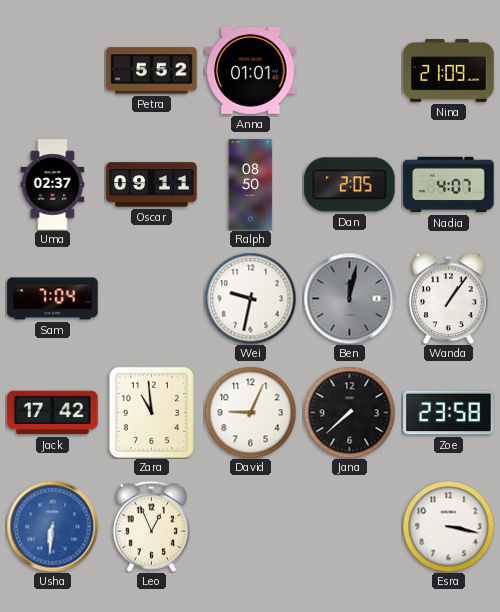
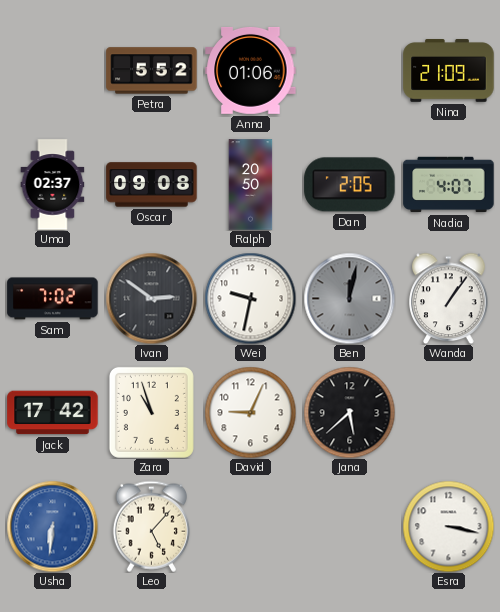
Anna: 01:01 -> 01:06
Oscar: 09:11 -> 09:08
Ralph: 08:50 -> 20:50
Sam: 7:04 -> 7:02
Ivan: none -> 2:51
Zara: 10:59 -> 10:57
Jana: 7:38 -> 5:38
Zoe: 23:58 -> none
Leo: 12:56 -> 5:07
